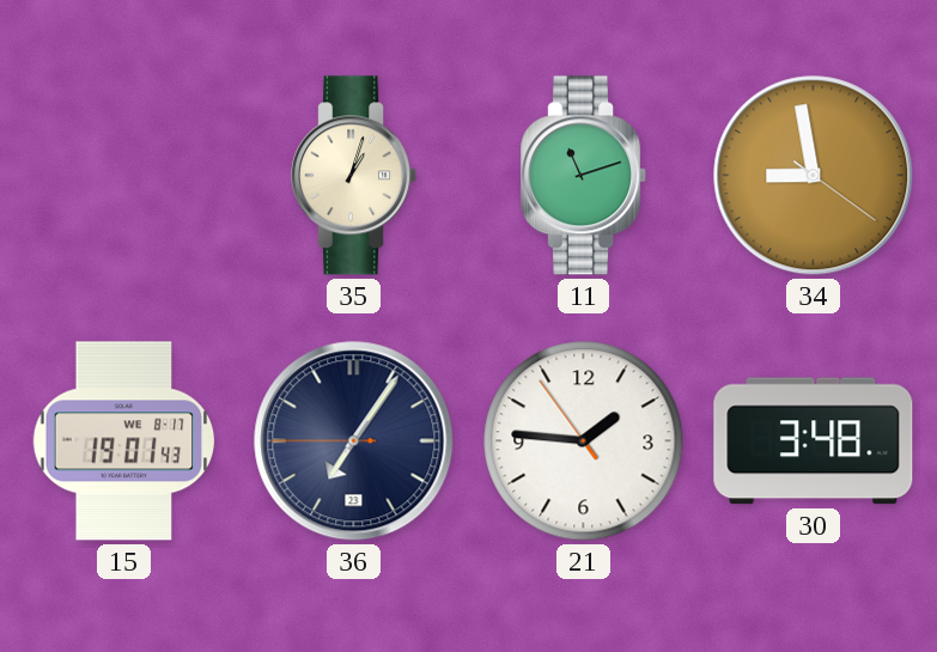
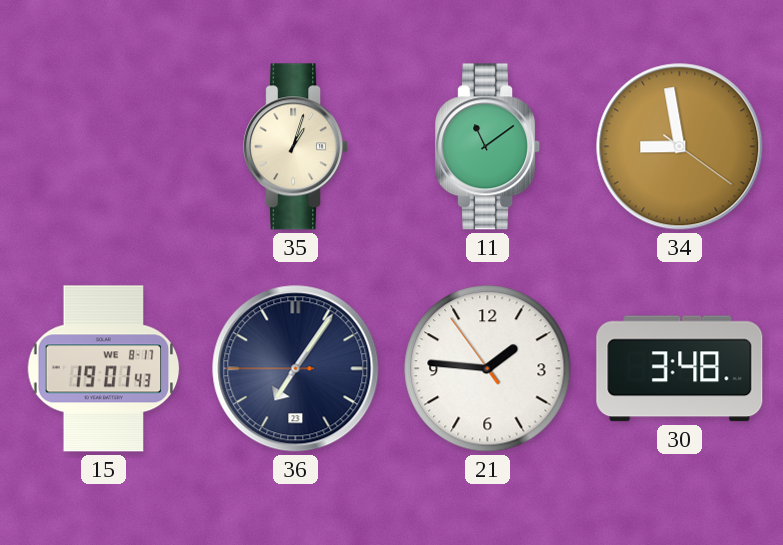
11: 11:12 -> 11:09
